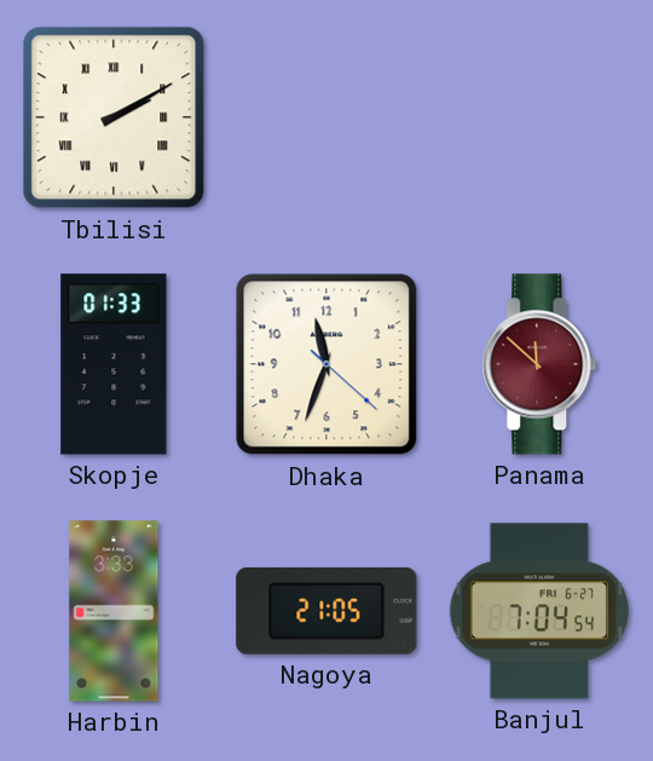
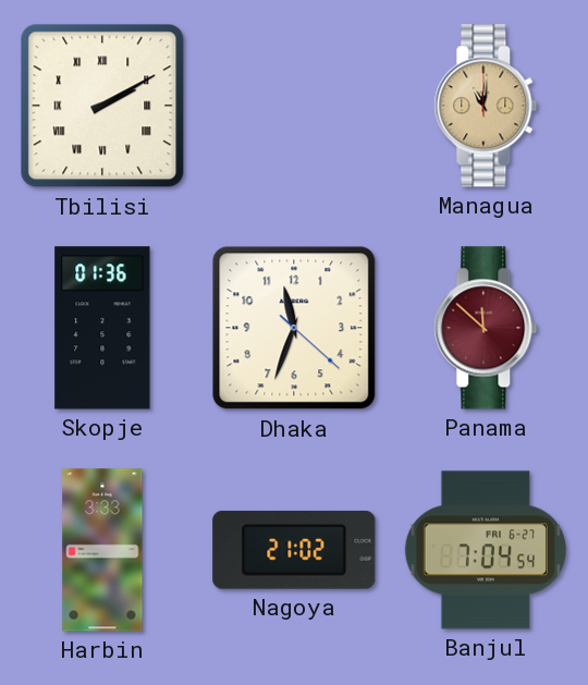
Managua: none -> 11:01
Skopje: 01:33 -> 01:36
Nagoya: 21:05 -> 21:02
